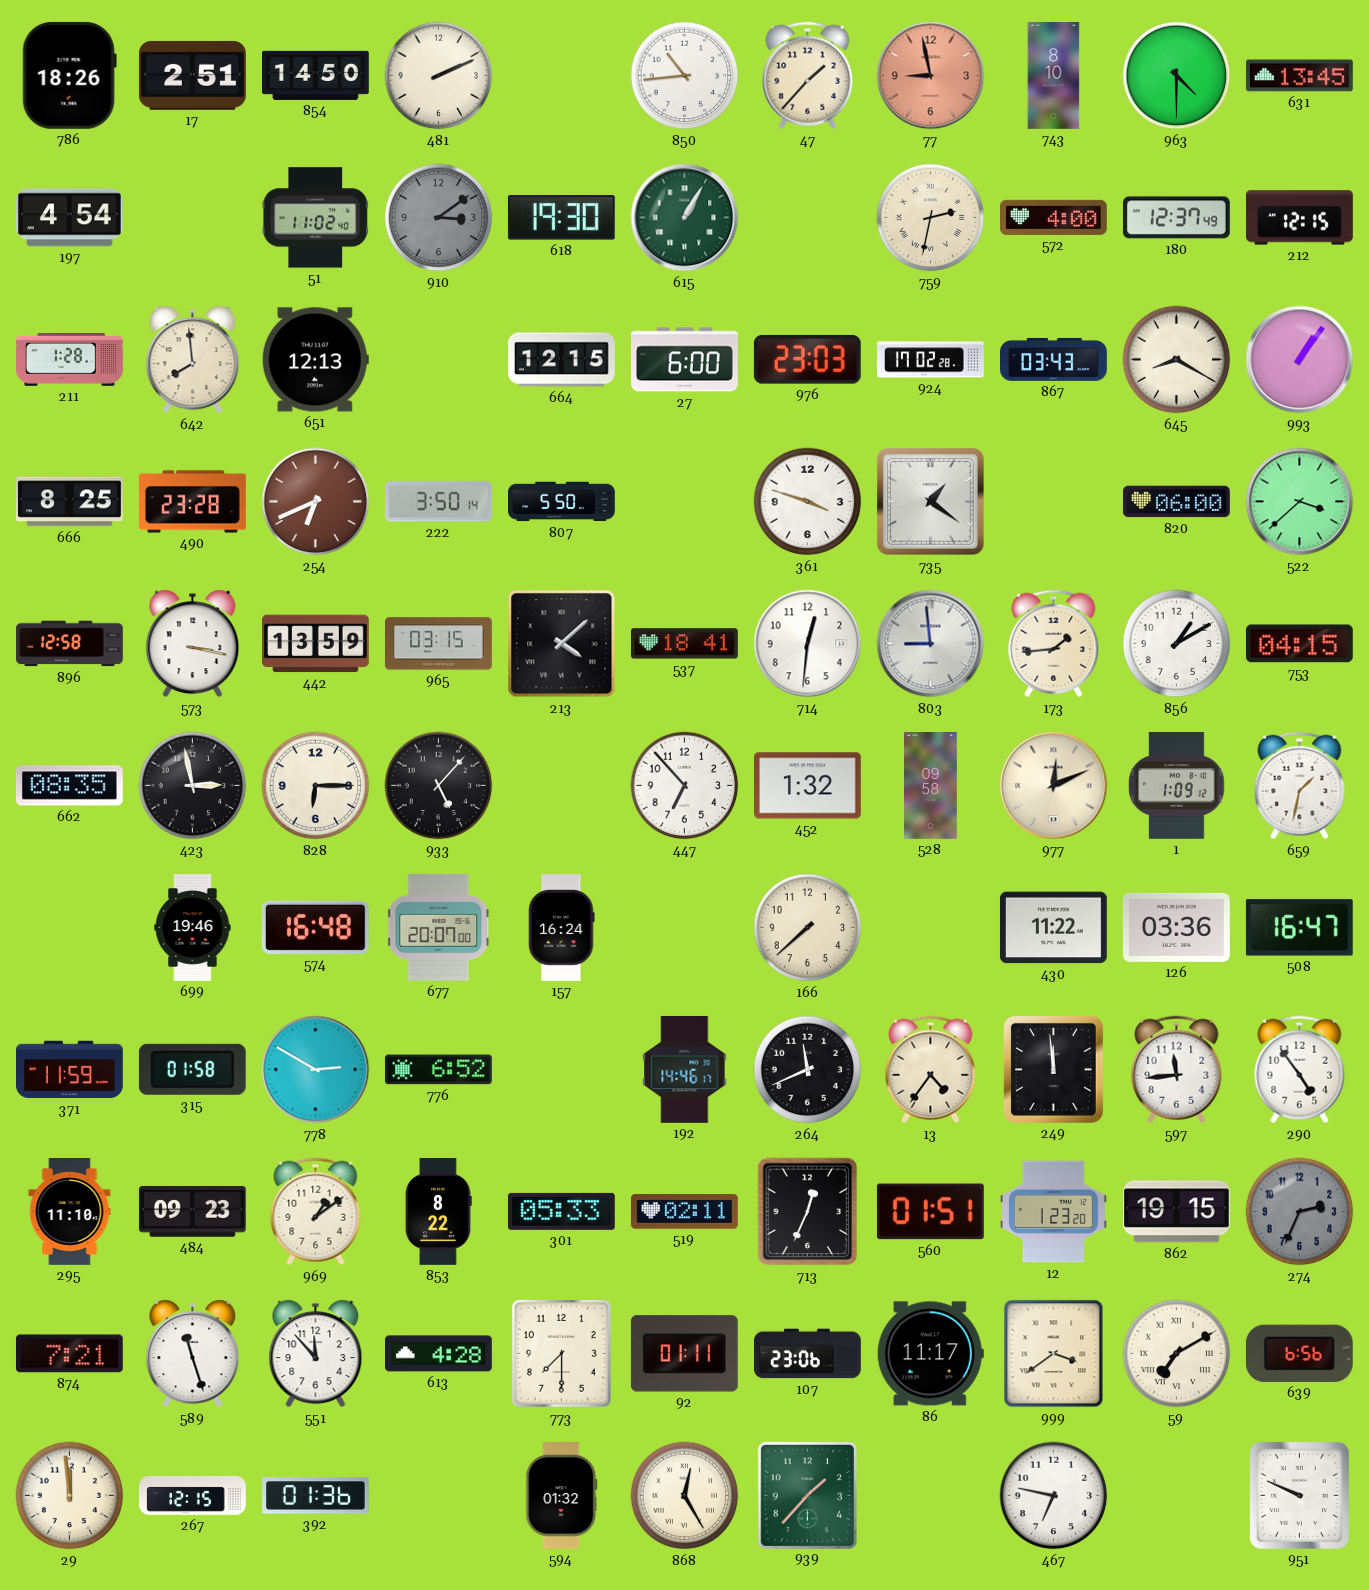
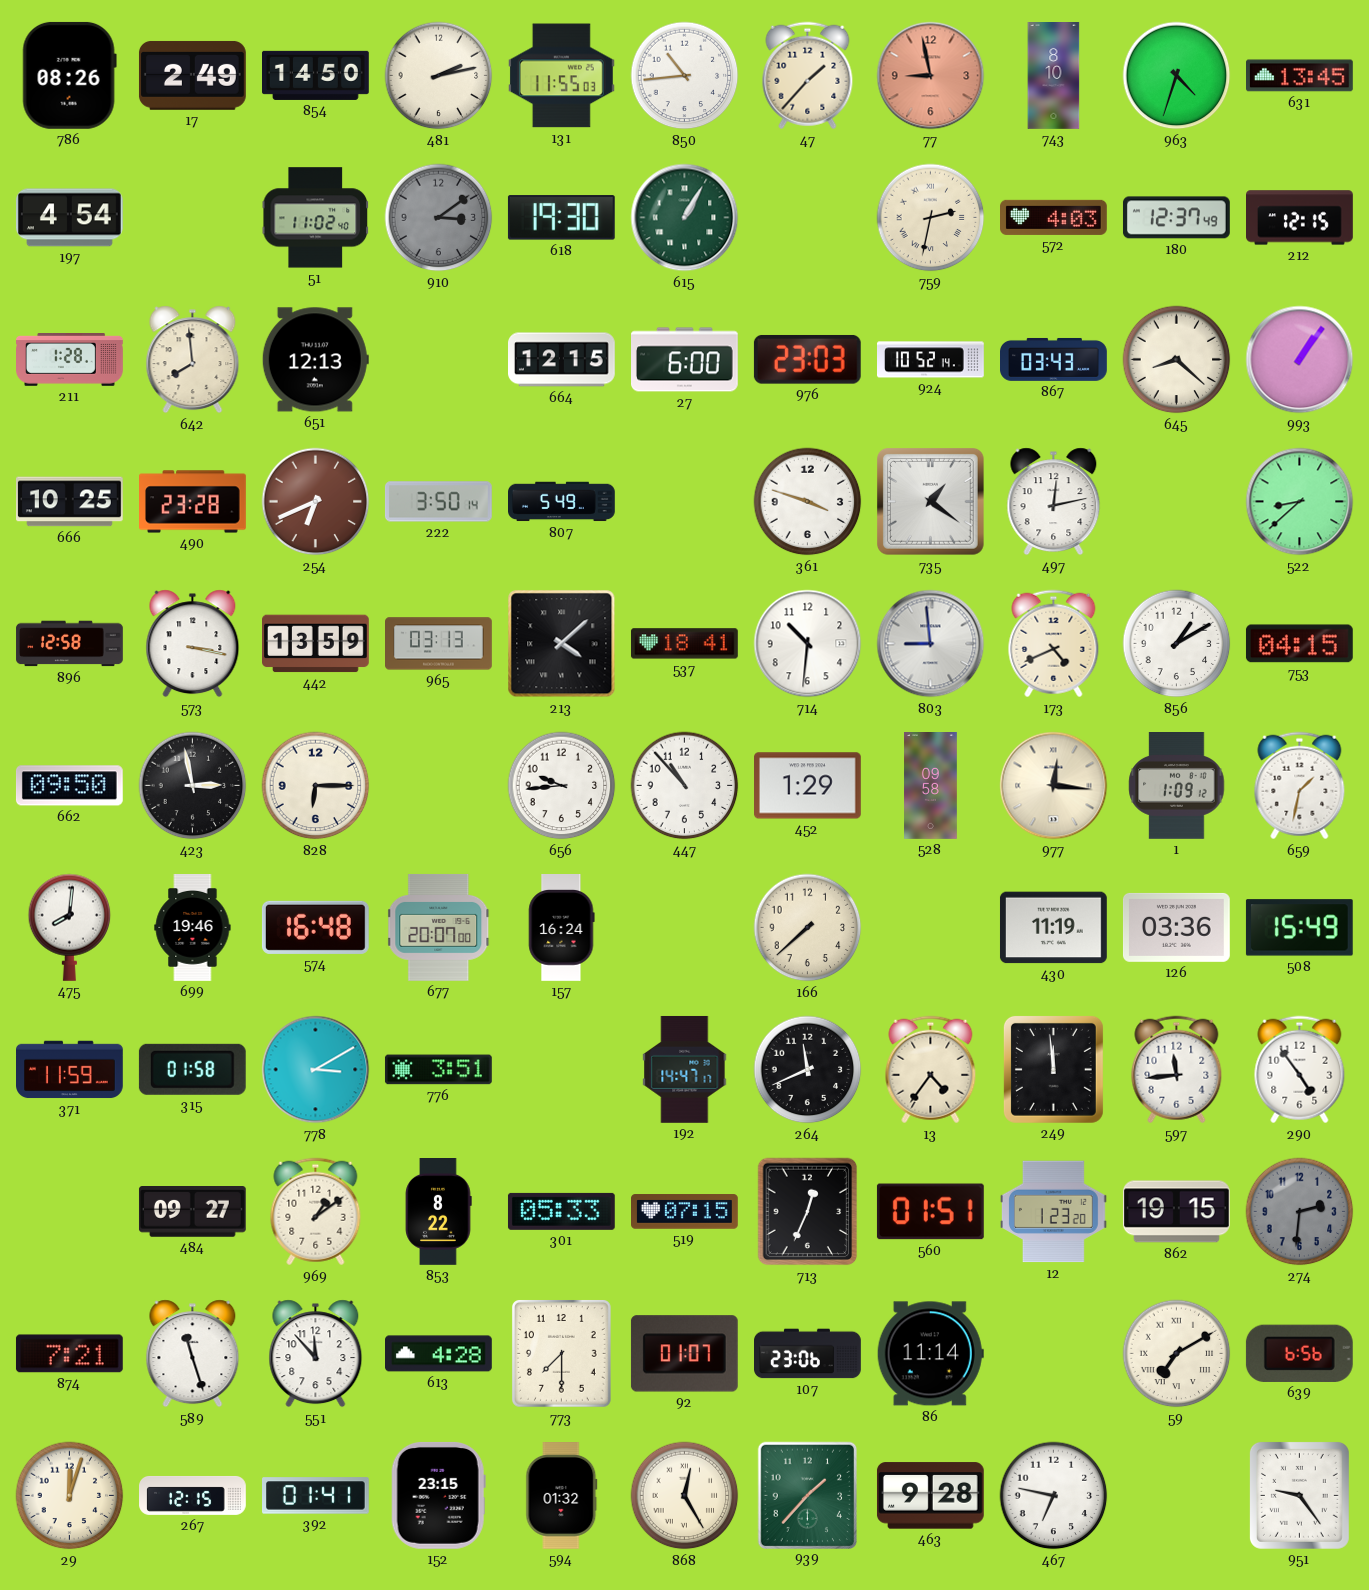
786: 18:26 -> 08:26
17: 2:51 -> 2:49
481: 2:11 -> 2:13
131: none -> 11:55
963: 4:30 -> 4:33
572: 4:00 -> 4:03
924: 17:02 -> 10:52
645: 8:20 -> 8:22
666: 8:25 -> 10:25
807: 5:50 -> 5:49
497: none -> 12:13
820: 06:00 -> none
522: 3:38 -> 8:38
965: 03:15 -> 03:13
714: 12:31 -> 10:31
173: 1:44 -> 4:41
662: 08:35 -> 09:50
933: 5:07 -> none
656: none -> 9:44
447: 6:53 -> 10:53
452: 1:32 -> 1:29
977: 12:11 -> 12:16
475: none -> 8:01
430: 11:22 -> 11:19
508: 16:47 -> 15:49
778: 2:50 -> 3:10
776: 6:52 -> 3:51
192: 14:46 -> 14:47
295: 11:10 -> none
484: 09:23 -> 09:27
519: 02:11 -> 07:15
274: 2:34 -> 2:31
92: 01:11 -> 01:07
86: 11:17 -> 11:14
999: 3:39 -> none
29: 11:59 -> 12:03
392: 01:36 -> 01:41
152: none -> 23:15
463: none -> 9:28
951: 9:49 -> 9:24
